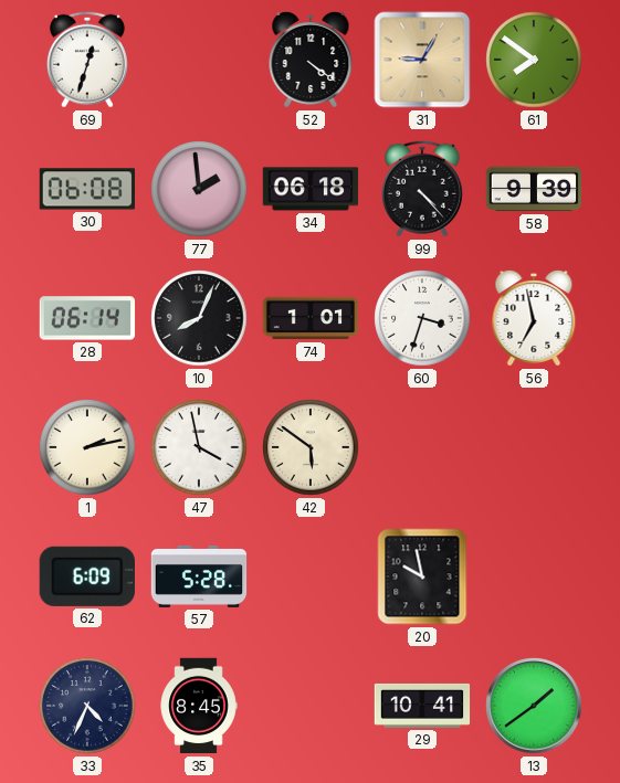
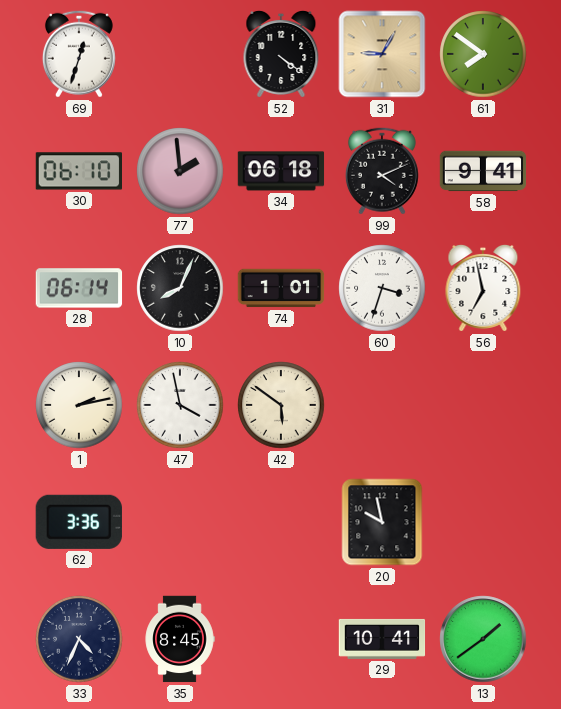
30: 06:08 -> 06:10
99: 4:23 -> 4:11
58: 9:39 -> 9:41
62: 6:09 -> 3:36
57: 5:28 -> none
